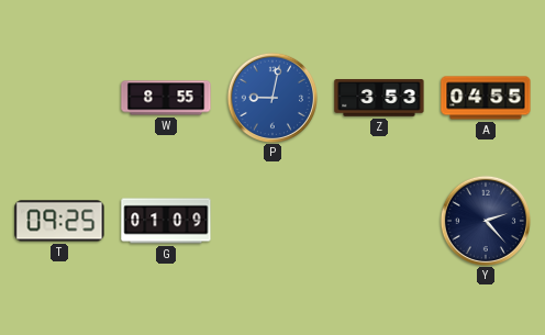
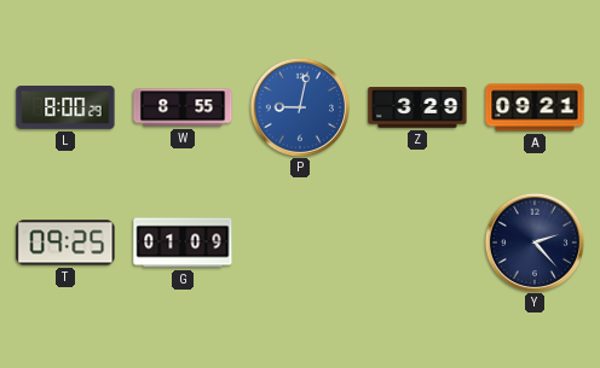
L: none -> 8:00
Z: 3:53 -> 3:29
A: 04:55 -> 09:21
